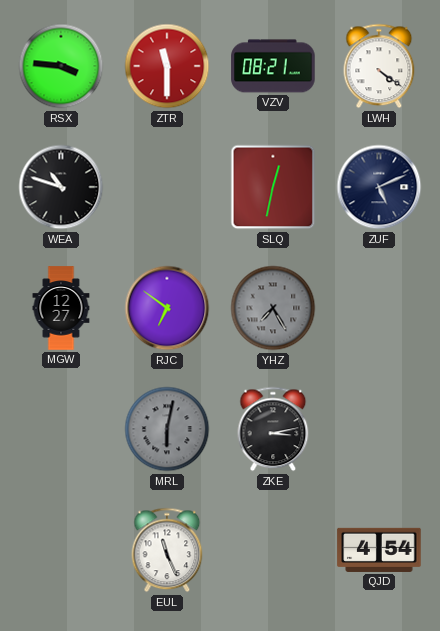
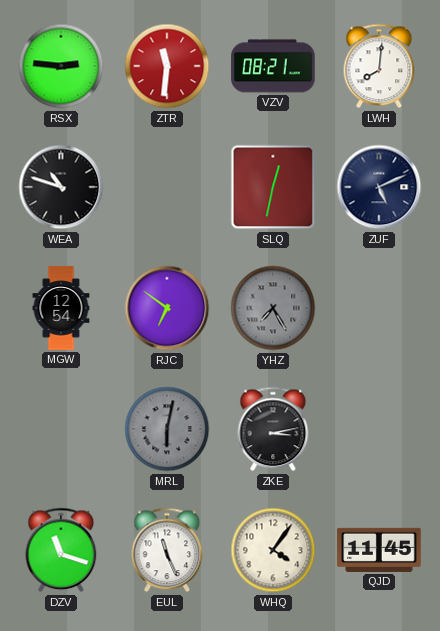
RSX: 3:46 -> 2:46
ZTR: 11:30 -> 11:31
LWH: 4:21 -> 8:01
MGW: 12:27 -> 12:54
DZV: none -> 11:18
WHQ: none -> 4:06
QJD: 4:54 -> 11:45
